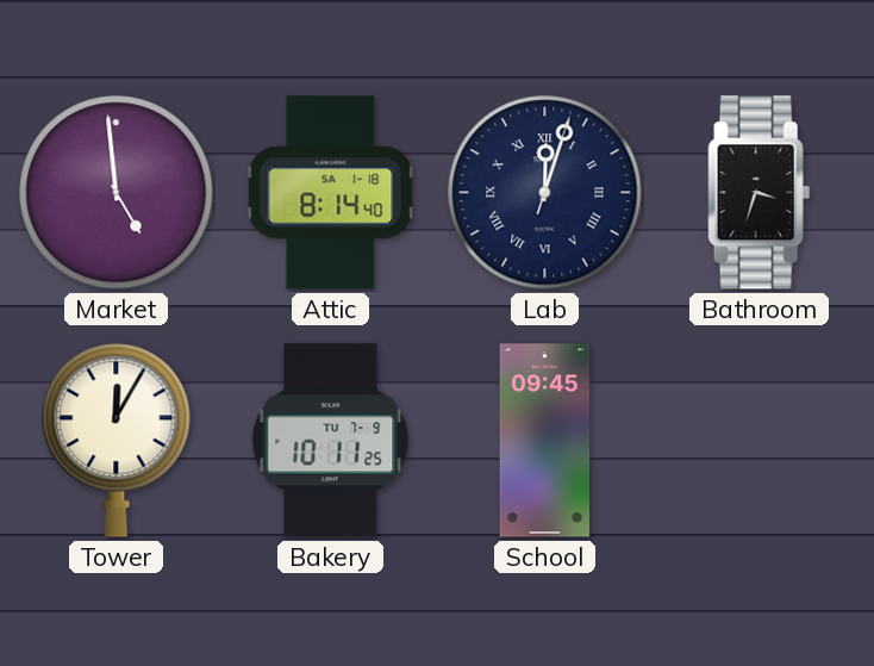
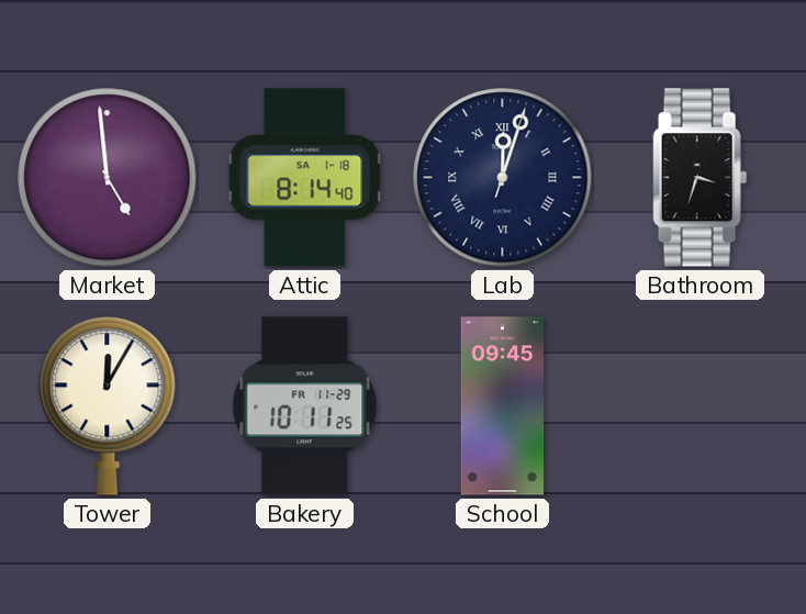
Bakery date: TU 7-9 -> FR 11-29
